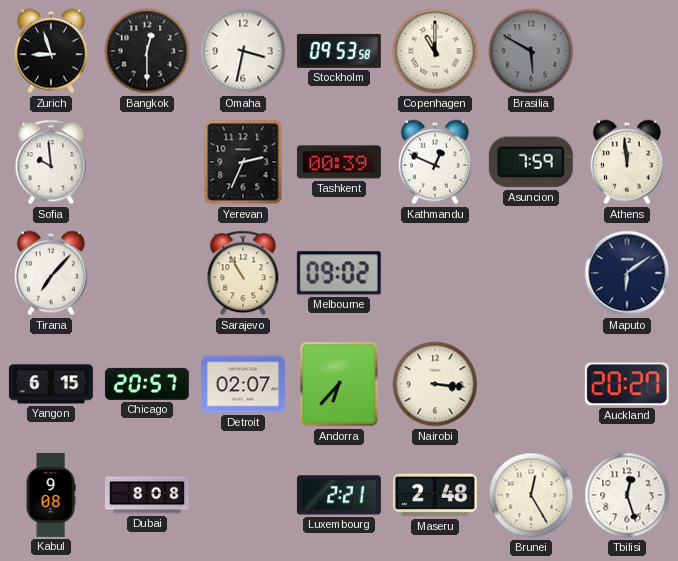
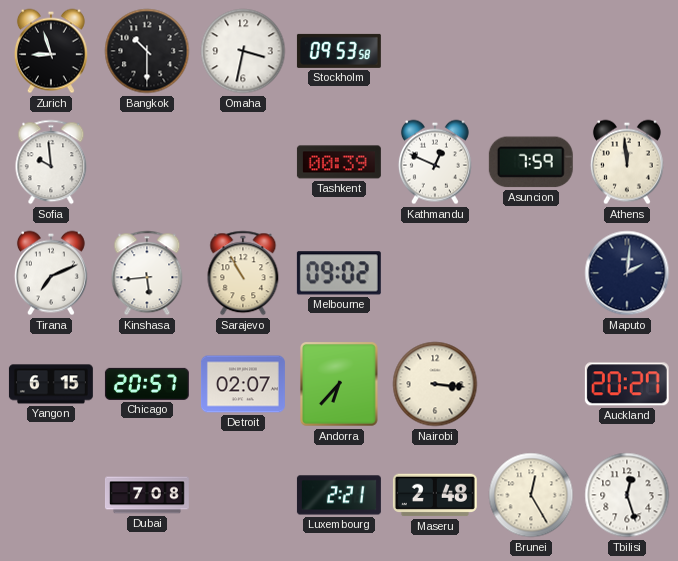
Bangkok: 12:30 -> 10:30
Copenhagen: 11:00 -> none
Brasilia: 5:50 -> none
Yerevan: 2:34 -> none
Tirana: 7:07 -> 7:11
Kinshasa: none -> 5:44
Maputo: 6:09 -> 2:01
Kabul: 9:08 -> none
Dubai: 8:08 -> 7:08
